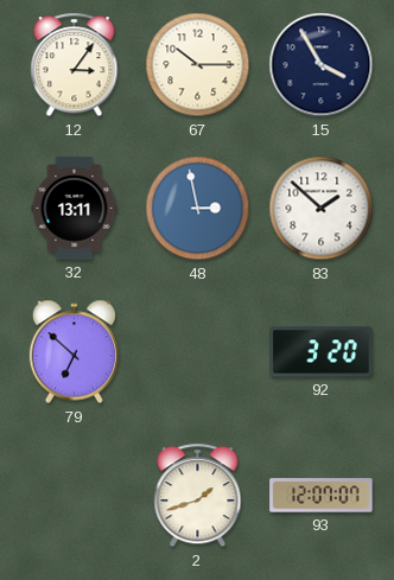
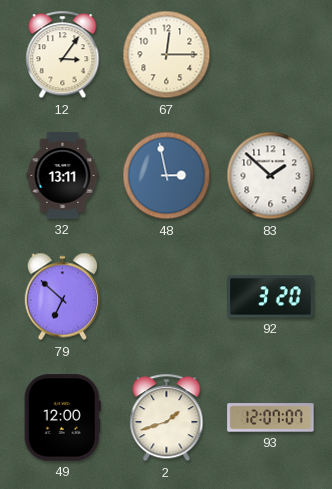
67: 10:15 -> 12:15
15: 3:55 -> none
49: none -> 12:00
